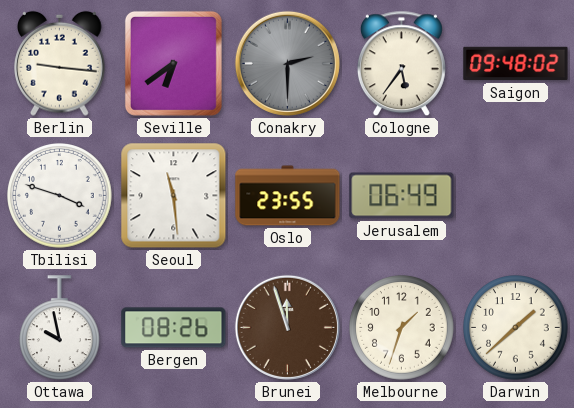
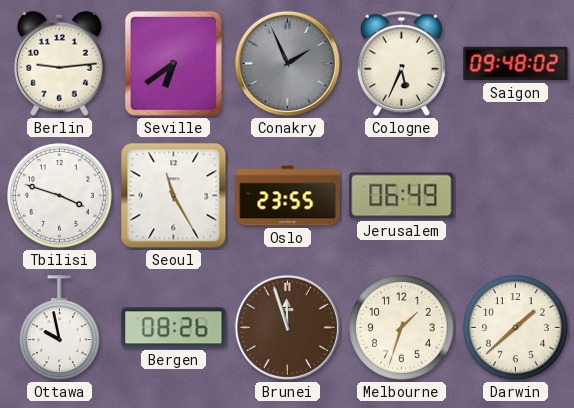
Berlin: 9:16 -> 9:14
Conakry: 2:30 -> 1:56
Cologne: 5:36 -> 5:34
Seoul: 11:29 -> 11:25
